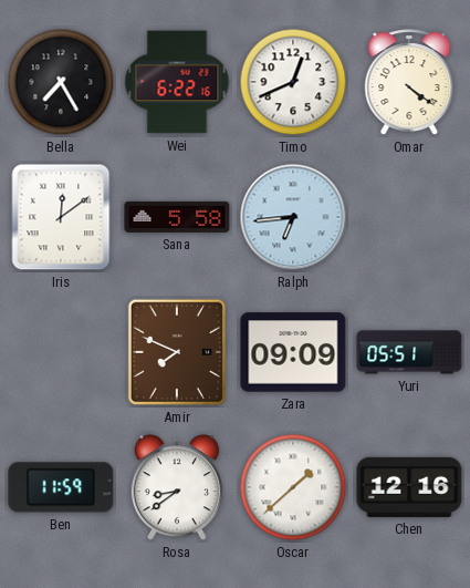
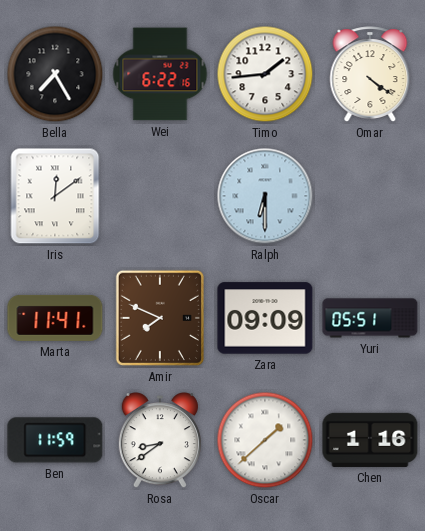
Timo: 12:41 -> 1:44
Sana: 5:58 -> none
Ralph: 6:44 -> 6:30
Marta: none -> 11:41
Chen: 12:16 -> 1:16
